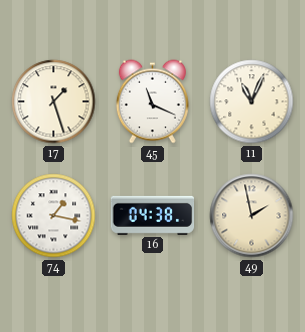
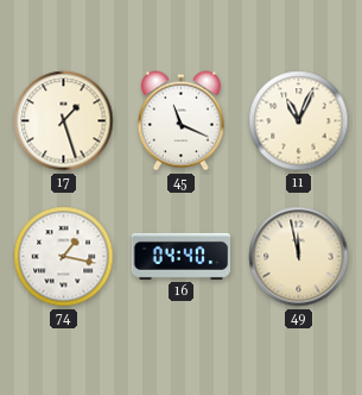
16: 04:38 -> 04:40
49: 1:58 -> 11:58
